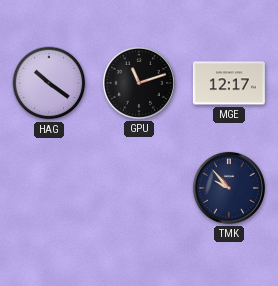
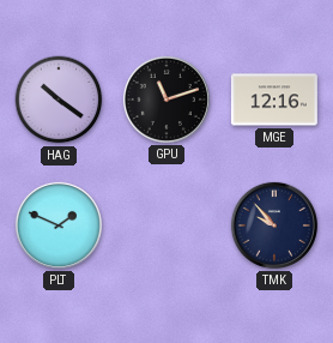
MGE: 12:17 -> 12:16
PLT: none -> 1:49
